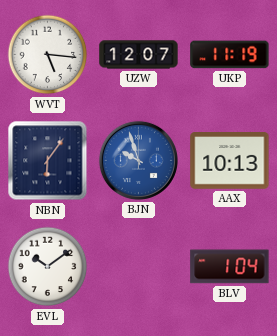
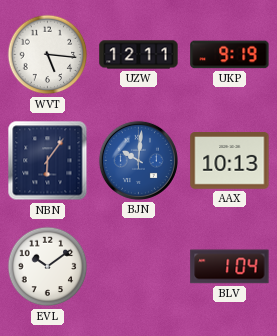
UZW: 12:07 -> 12:11
UKP: 11:19 -> 9:19
BJN: 9:57 -> 10:01
